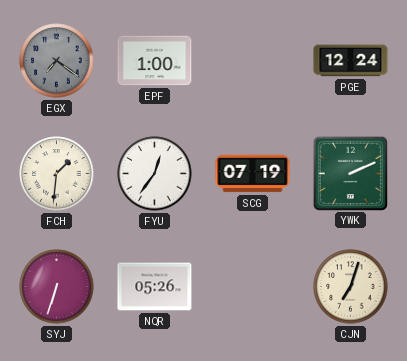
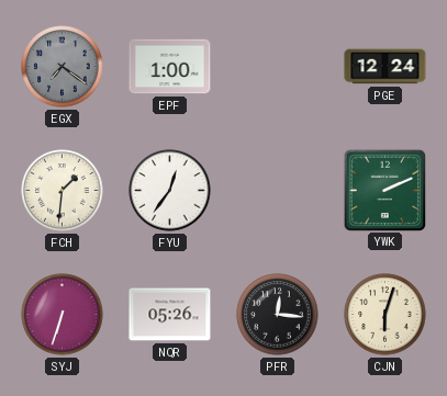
SCG: 07:19 -> none
PFR: none -> 12:16
CJN: 7:03 -> 6:03
